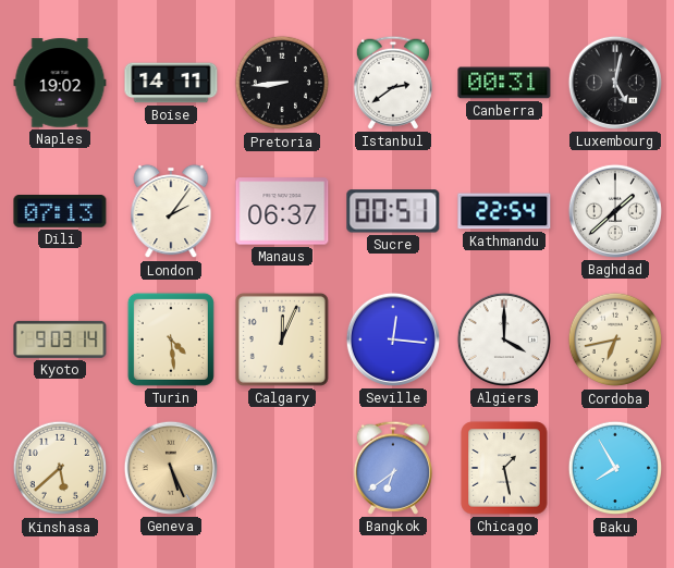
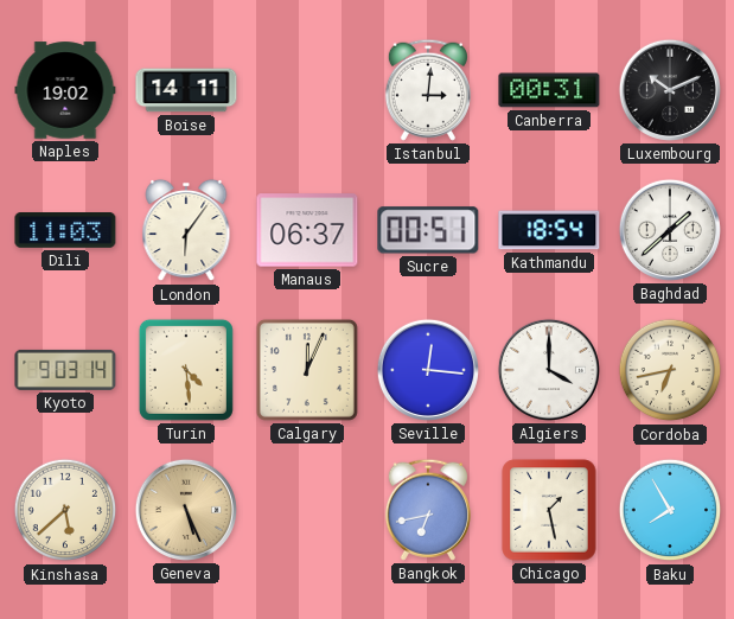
Pretoria: 8:44 -> none
Istanbul: 2:39 -> 3:01
Luxembourg: 5:02 -> 10:11
Dili: 07:13 -> 11:03
London: 2:06 -> 6:06
Kathmandu: 22:54 -> 18:54
Bangkok: 6:39 -> 6:43
